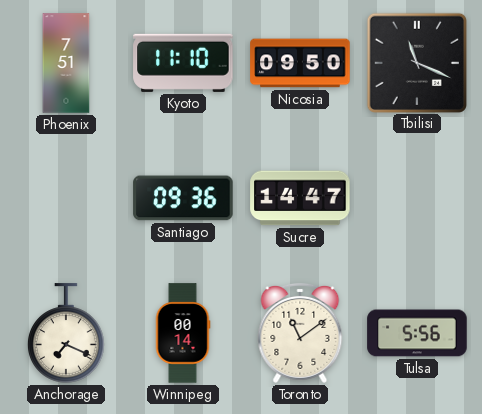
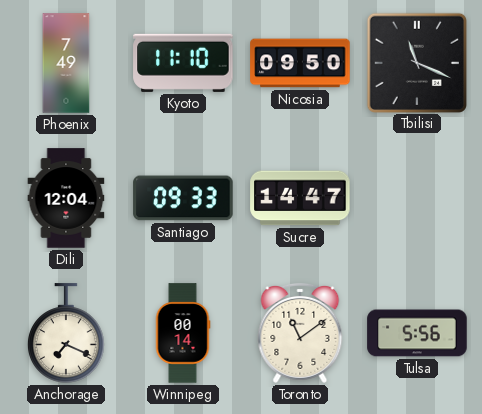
Phoenix: 7:51 -> 7:49
Dili: none -> 12:04
Santiago: 09:36 -> 09:33
